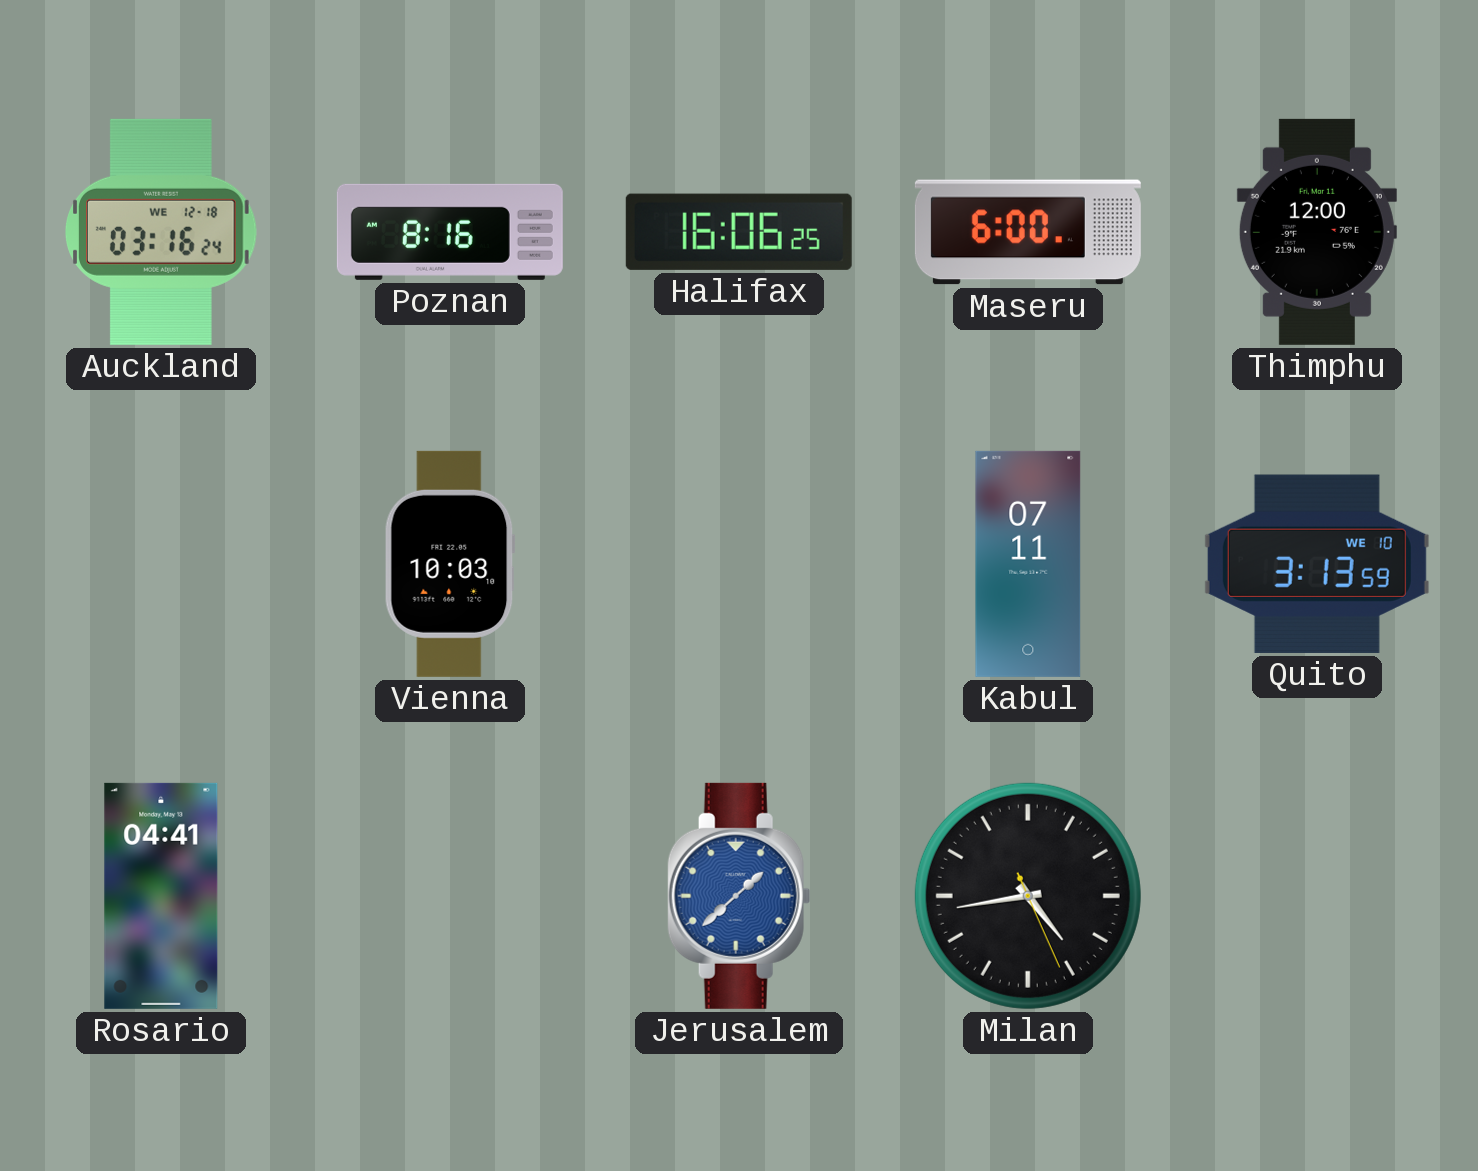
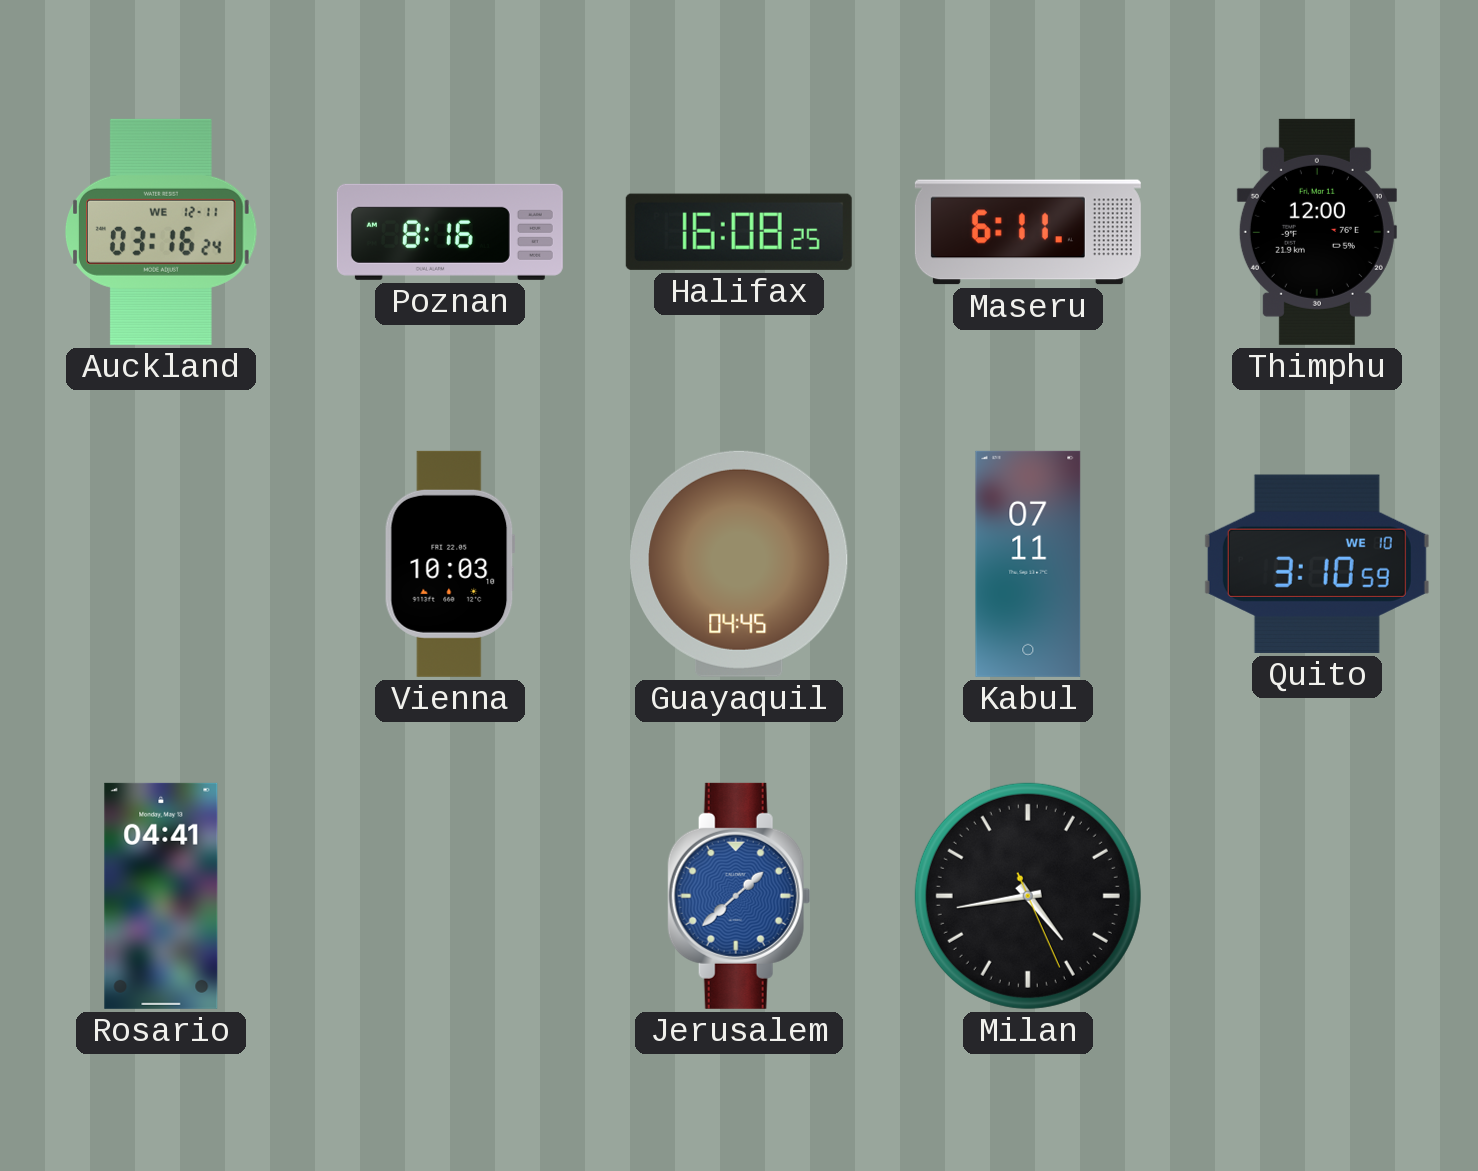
Auckland date: WE 12-18 -> WE 12-11
Halifax: 16:06 -> 16:08
Maseru: 6:00 -> 6:11
Guayaquil: none -> 04:45
Quito: 3:13 -> 3:10
